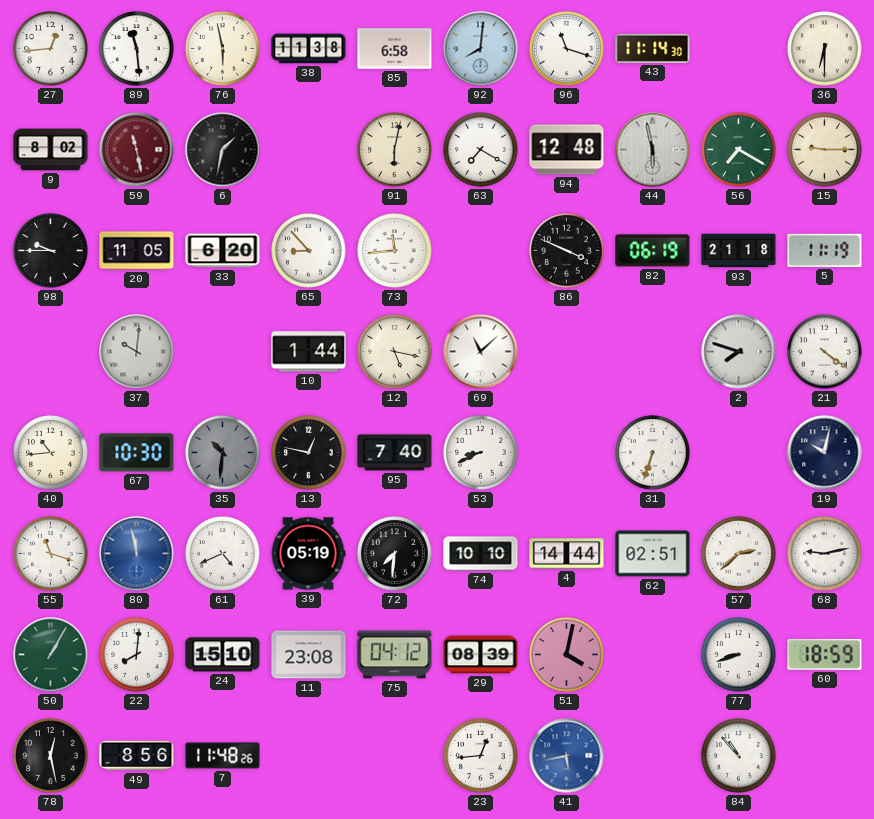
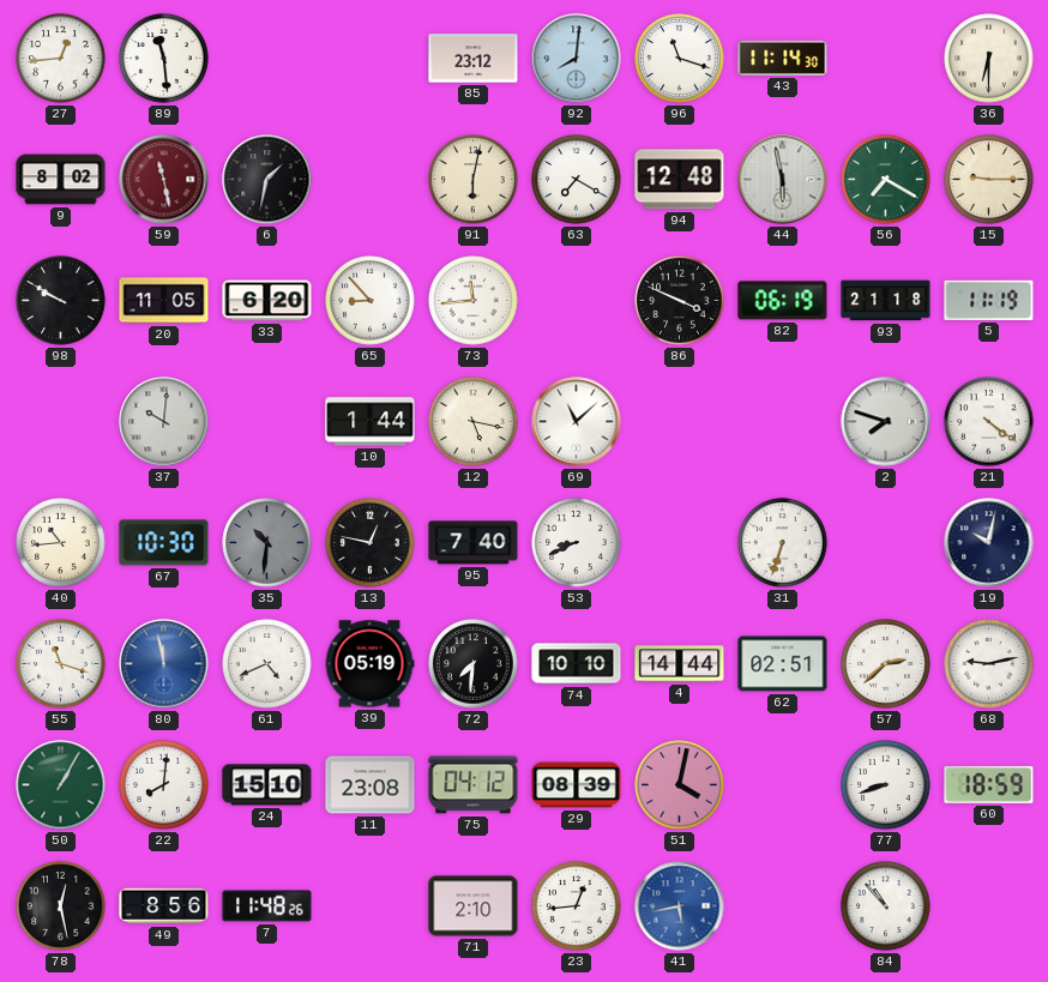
76: 5:58 -> none
38: 11:38 -> none
85: 6:58 -> 23:12
98: 9:45 -> 9:50
71: none -> 2:10
